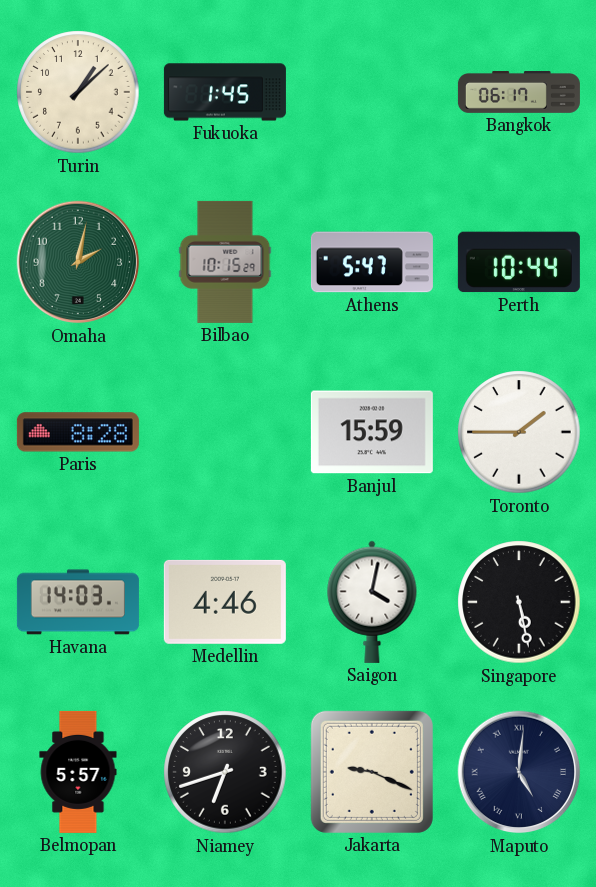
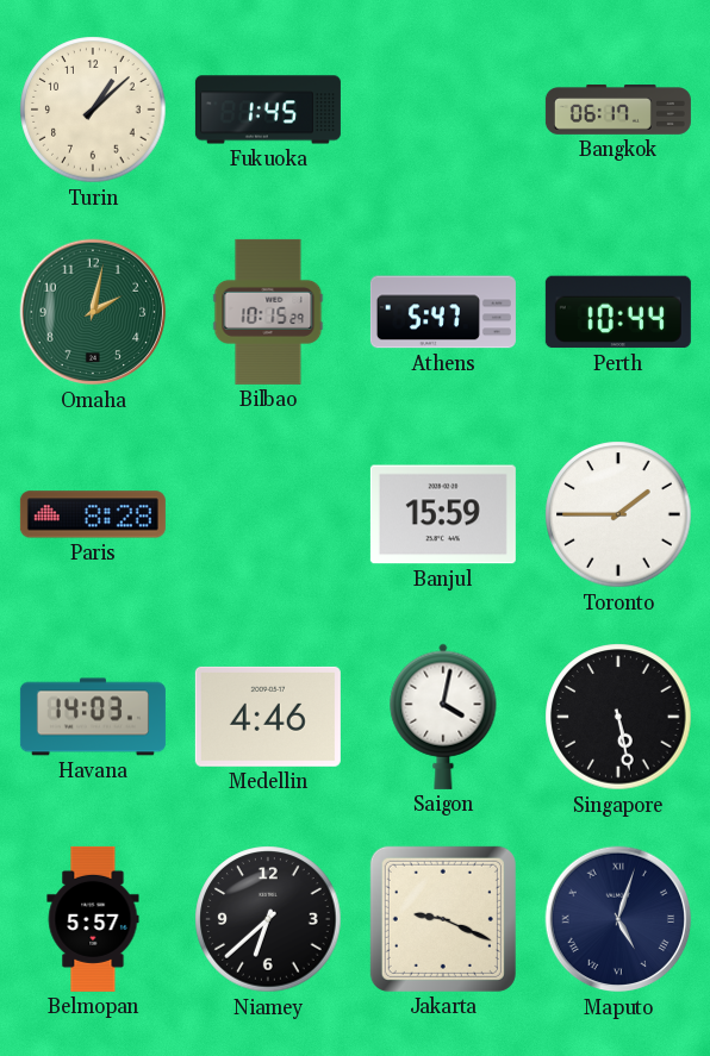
Niamey: 6:42 -> 6:38
Maputo: 5:01 -> 5:03
